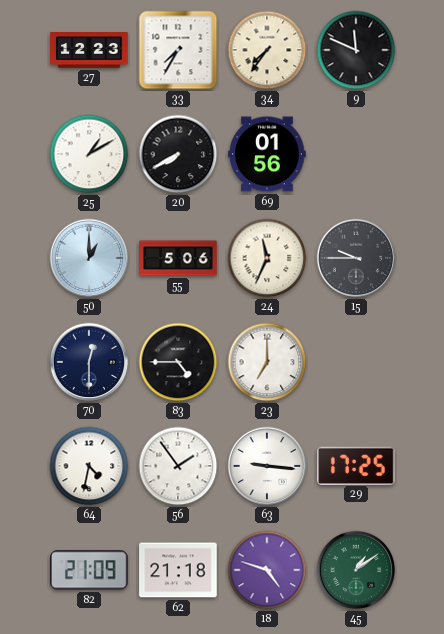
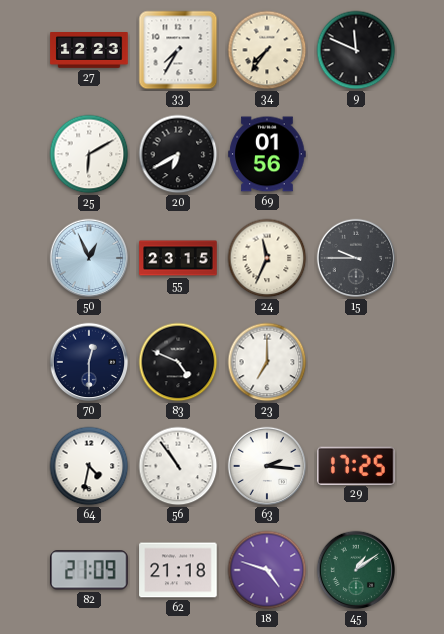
25: 1:10 -> 6:10
20: 7:40 -> 6:40
50: 1:00 -> 12:56
55: 5:06 -> 23:15
83: 4:45 -> 4:49
56: 1:54 -> 10:54
63: 9:16 -> 2:16
